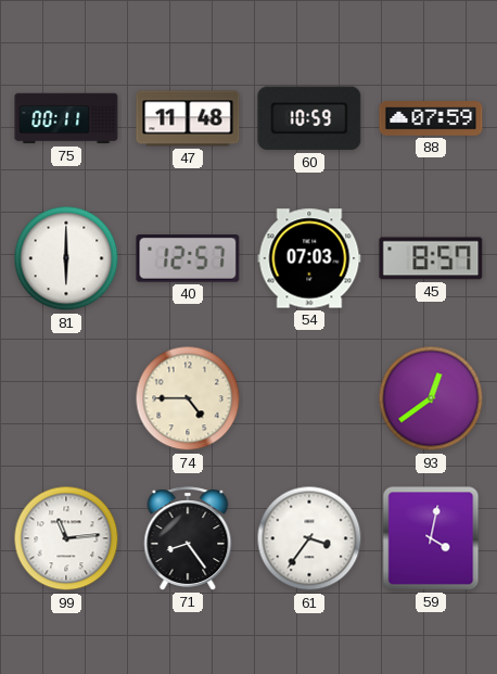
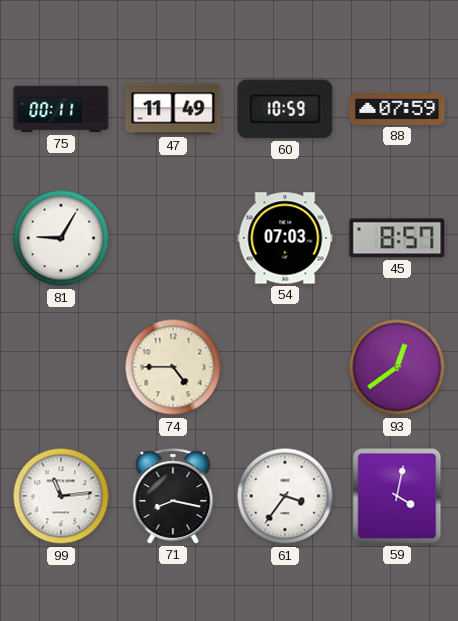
47: 11:48 -> 11:49
81: 6:00 -> 9:05
40: 12:57 -> none
71: 8:24 -> 8:17
